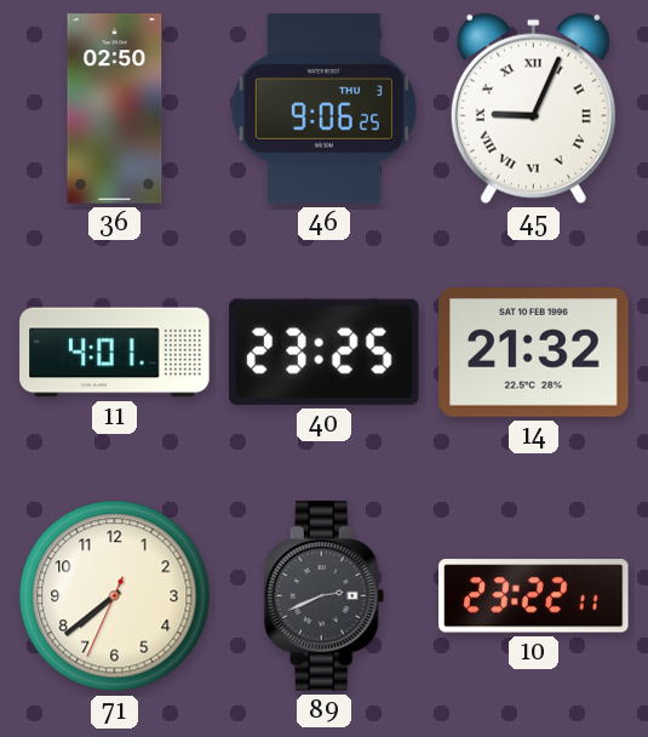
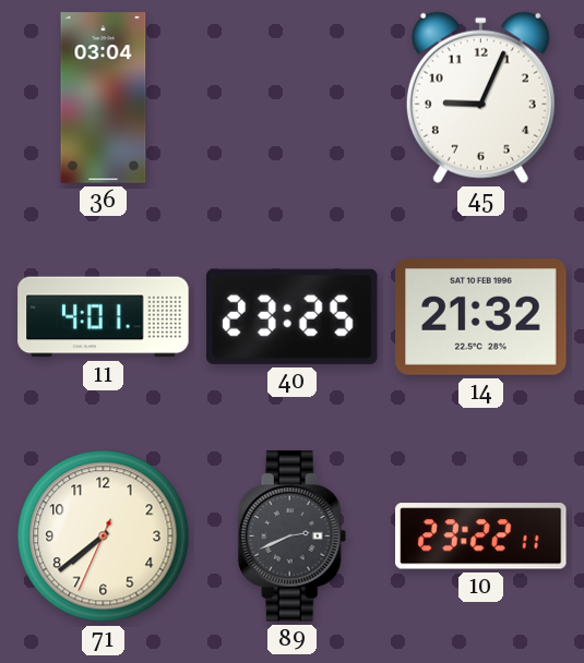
36: 02:50 -> 03:04
46: 9:06 -> none
45 numerals: Roman -> Arabic
